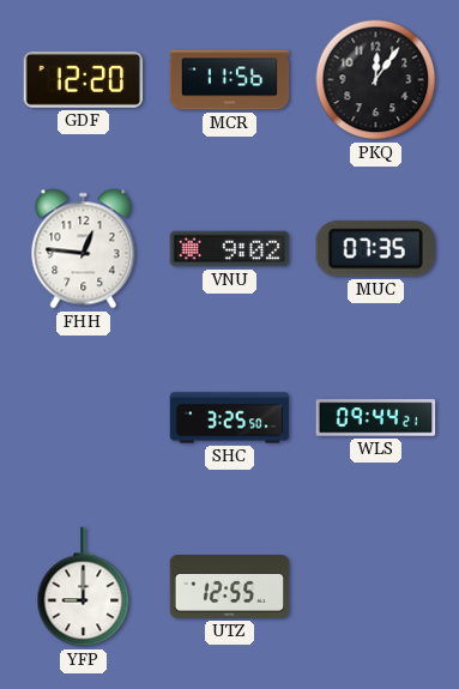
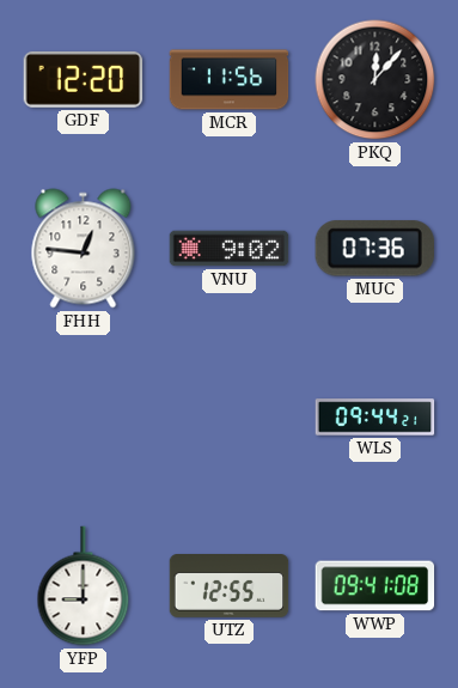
PKQ: 12:06 -> 12:07
MUC: 07:35 -> 07:36
SHC: 3:25 -> none
WWP: none -> 09:41
